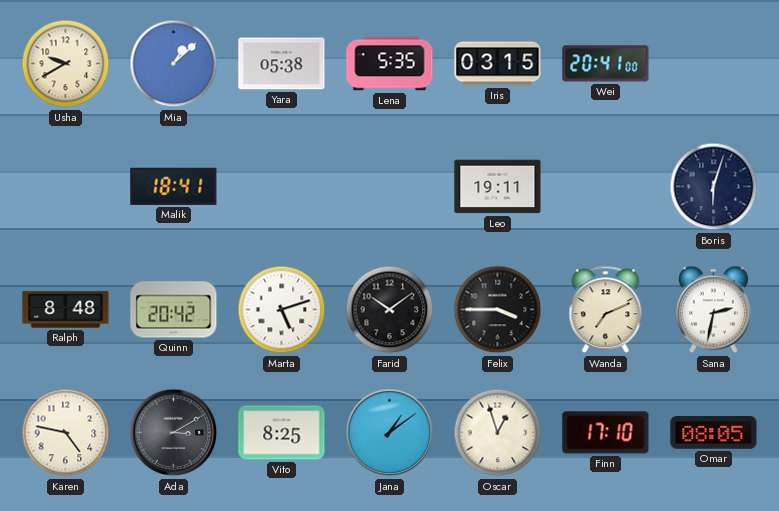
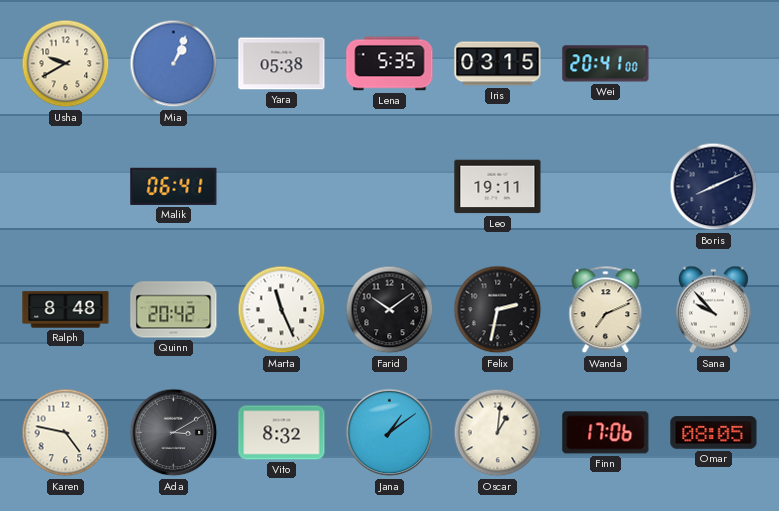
Mia: 1:08 -> 1:04
Malik: 18:41 -> 06:41
Boris: 6:03 -> 8:11
Marta: 5:12 -> 11:26
Felix: 3:45 -> 2:32
Sana: 2:32 -> 9:53
Vito: 8:25 -> 8:32
Oscar: 12:57 -> 1:01
Finn: 17:10 -> 17:06
